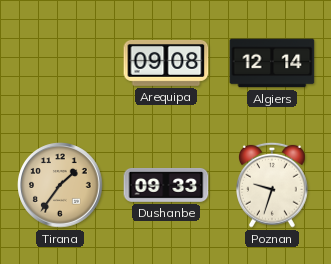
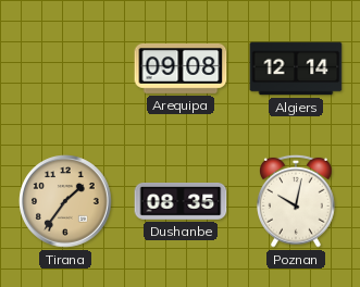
Dushanbe: 09:33 -> 08:35
Poznan: 9:33 -> 10:02
